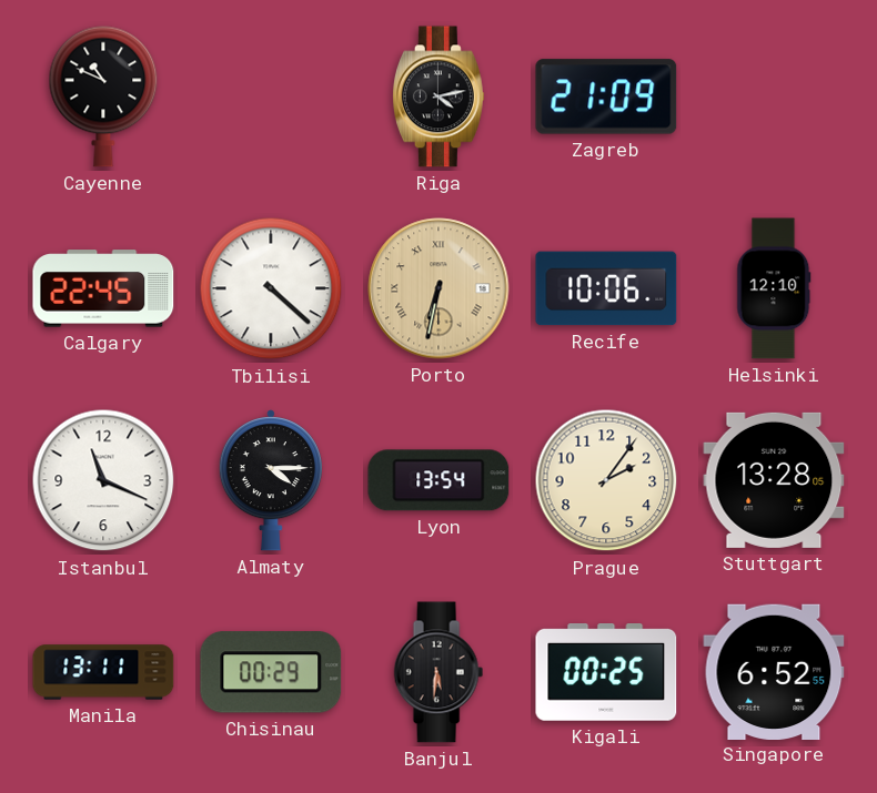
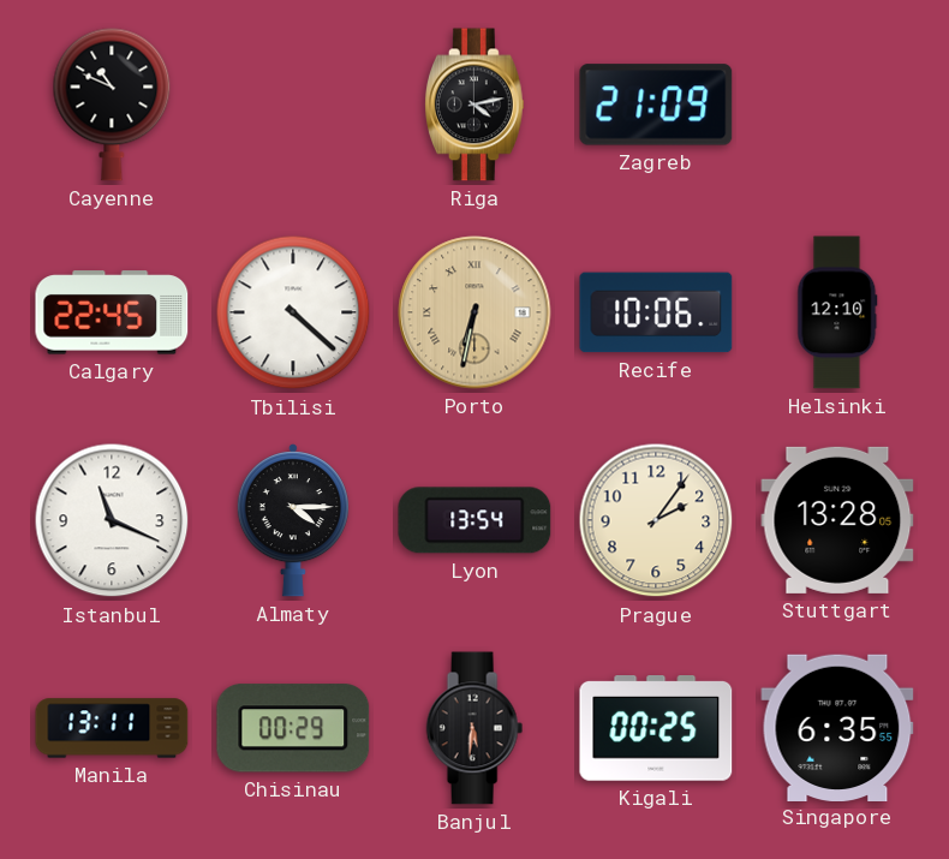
Singapore: 6:52 -> 6:35
